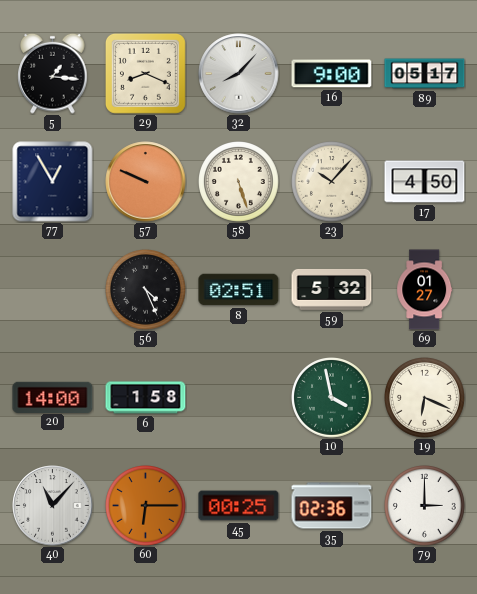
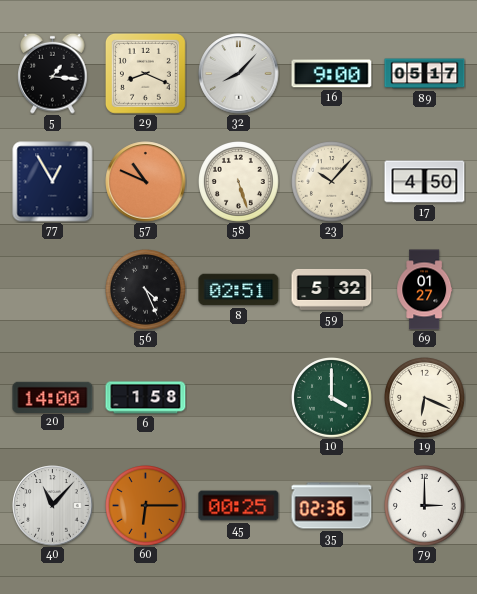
57: 9:49 -> 10:49
10: 3:58 -> 4:00
